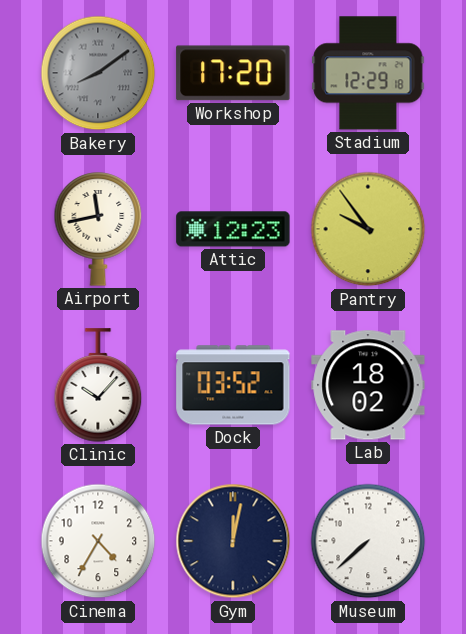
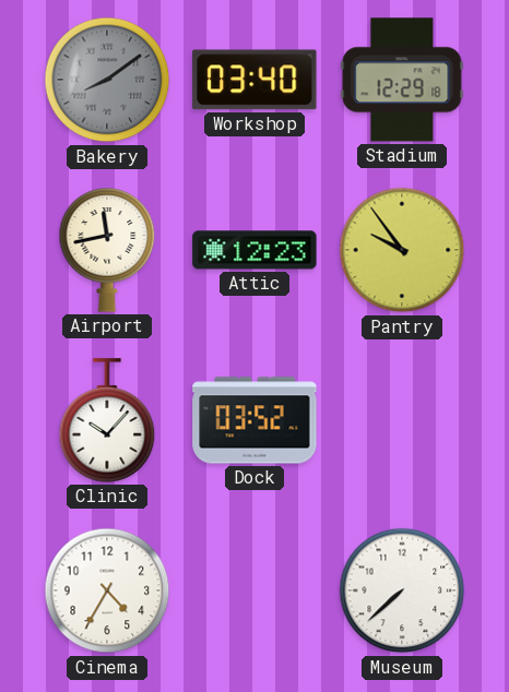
Workshop: 17:20 -> 03:40
Lab: 18:02 -> none
Gym: 12:02 -> none
